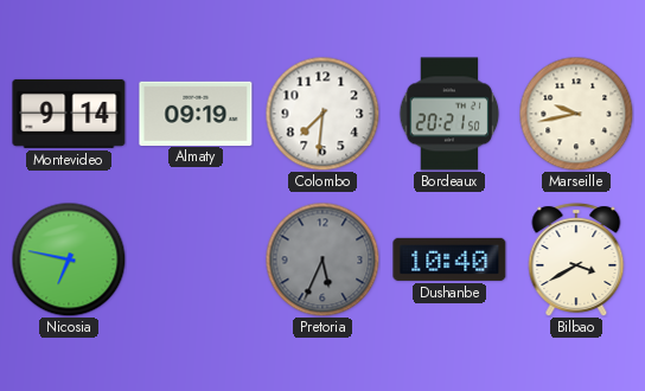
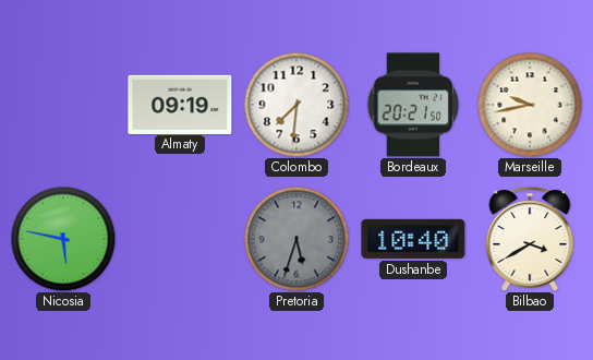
Montevideo: 9:14 -> none
Nicosia: 6:47 -> 5:47
Pretoria: 5:34 -> 5:33
